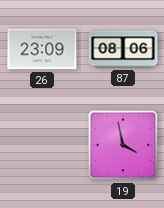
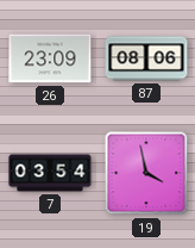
7: none -> 03:54
